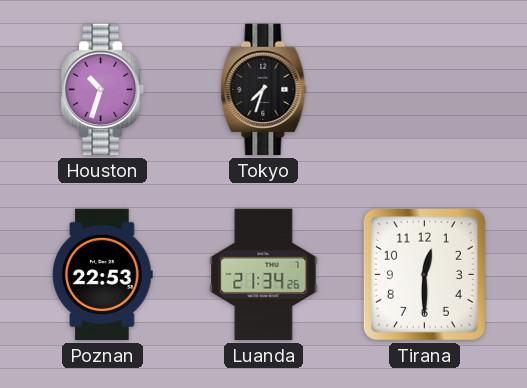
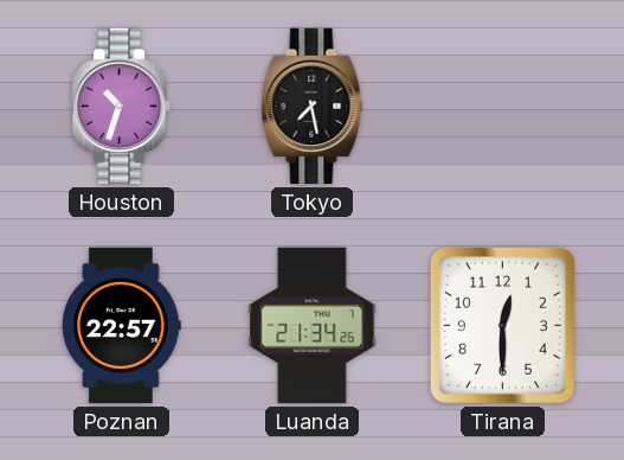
Tokyo: 7:33 -> 7:28
Poznan: 22:53 -> 22:57
